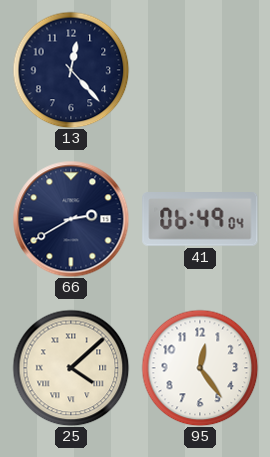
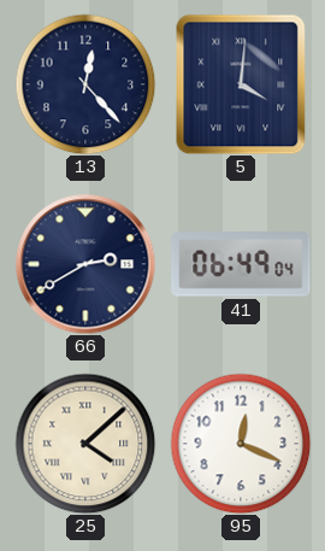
5: none -> 4:01
95: 12:24 -> 12:19
